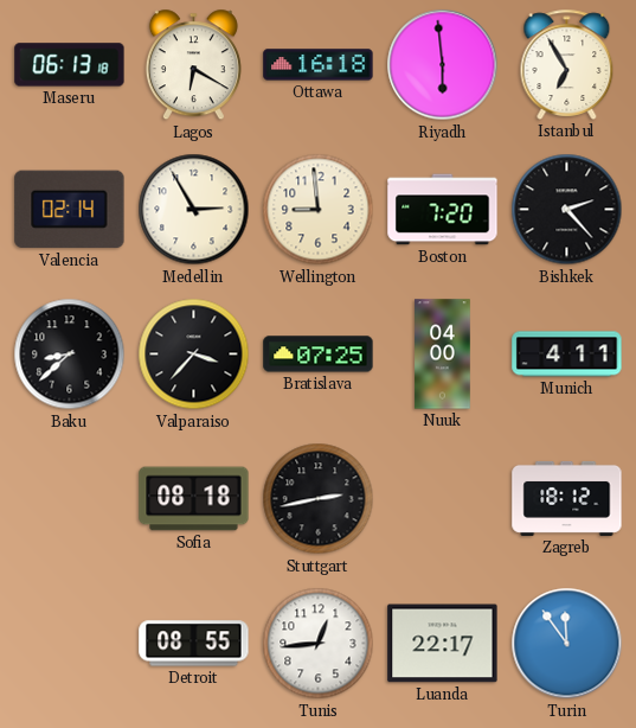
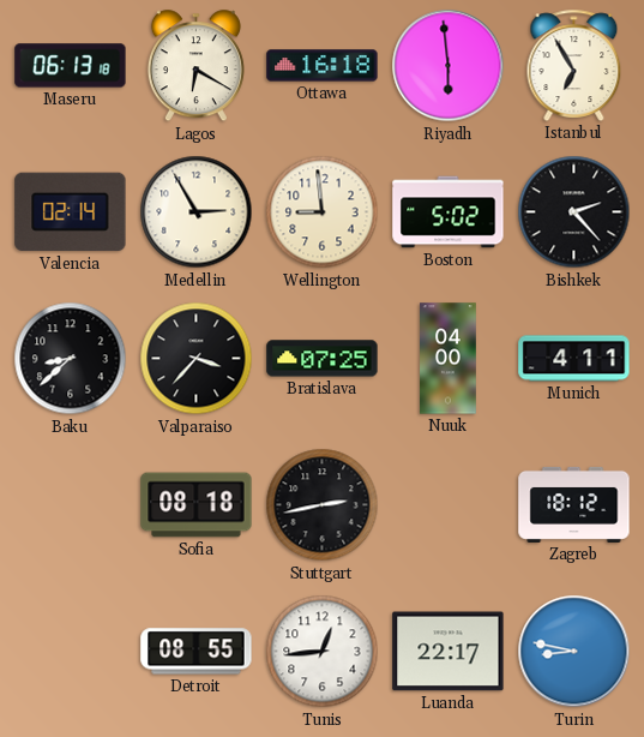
Boston: 7:20 -> 5:02
Turin: 11:54 -> 8:47
